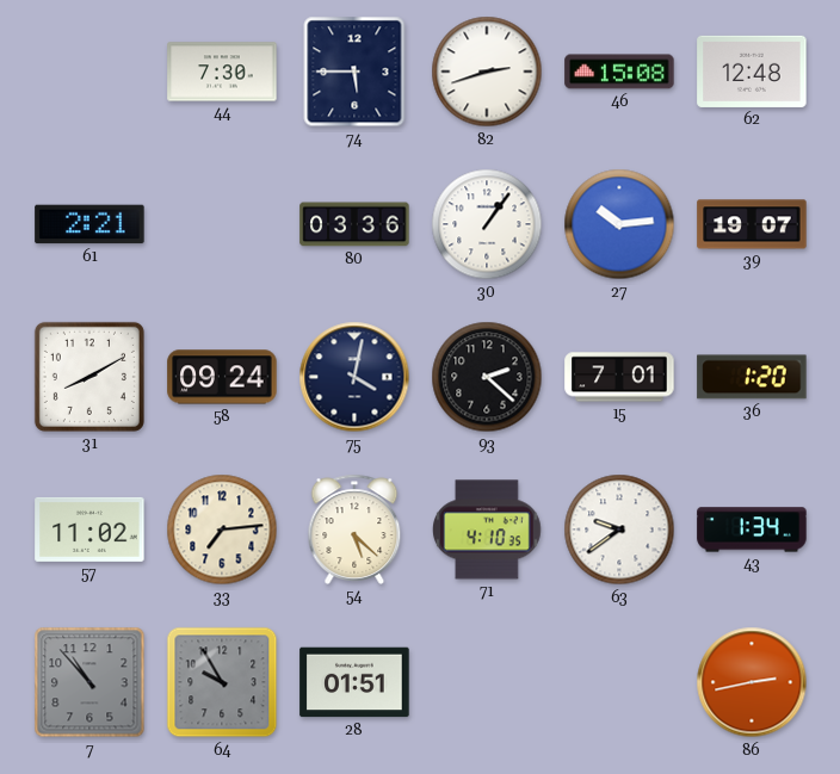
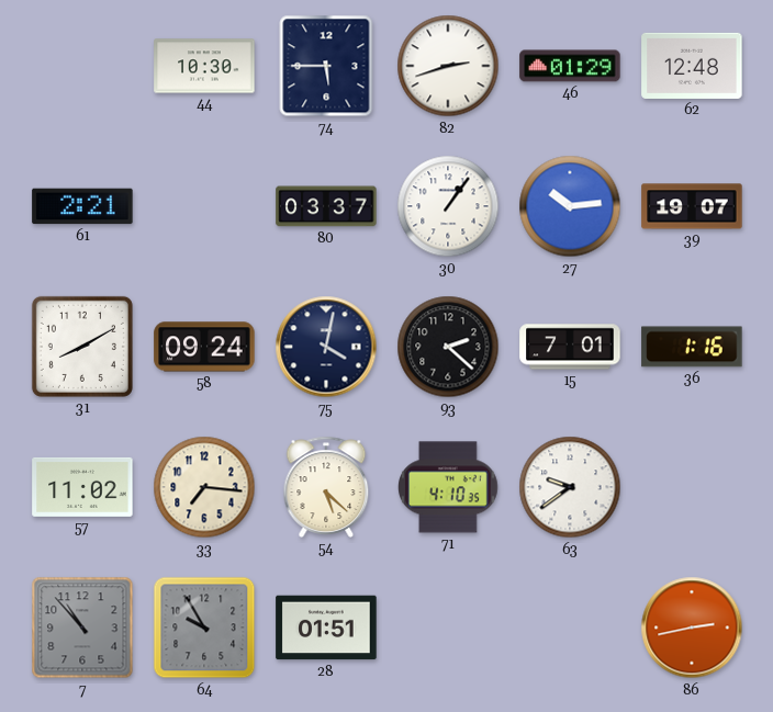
44: 7:30 -> 10:30
46: 15:08 -> 01:29
80: 03:36 -> 03:37
36: 1:20 -> 1:16
33: 7:14 -> 7:16
43: 1:34 -> none
